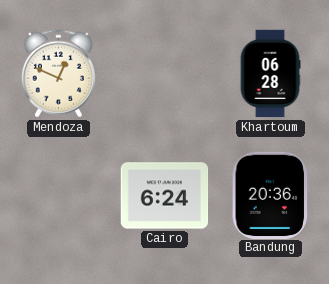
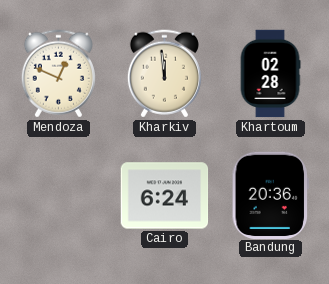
Kharkiv: none -> 11:59
Khartoum: 06:28 -> 02:28
